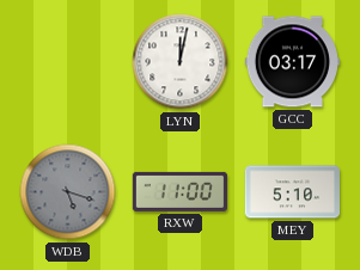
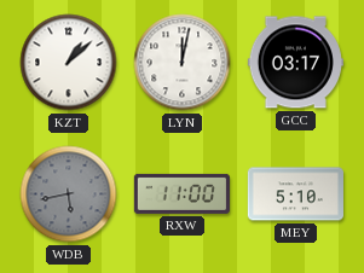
KZT: none -> 1:08
WDB: 5:18 -> 5:43
